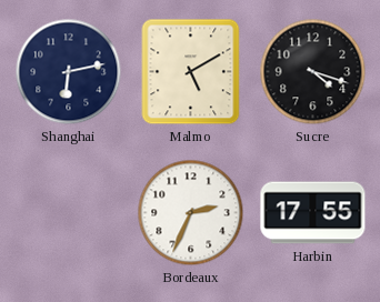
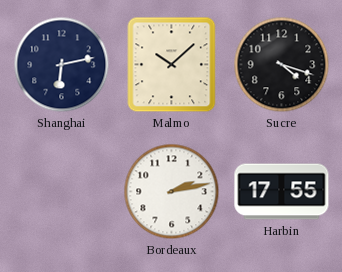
Malmo: 5:10 -> 10:08
Bordeaux: 2:34 -> 2:13
